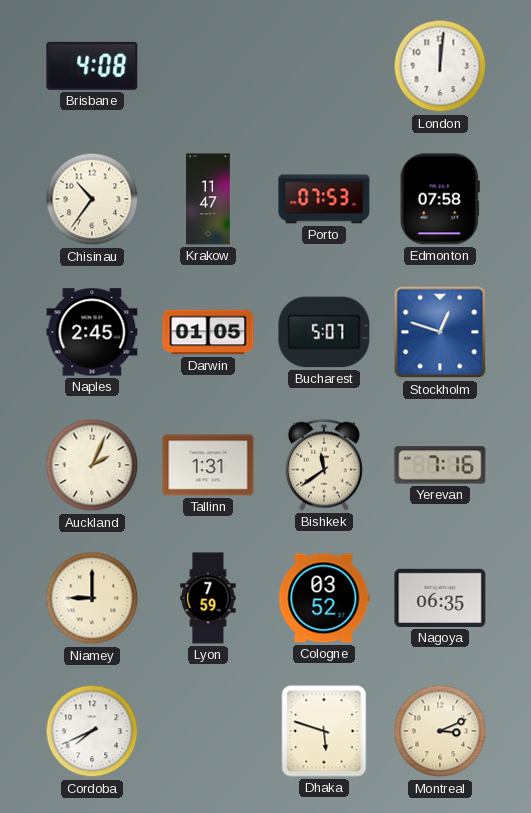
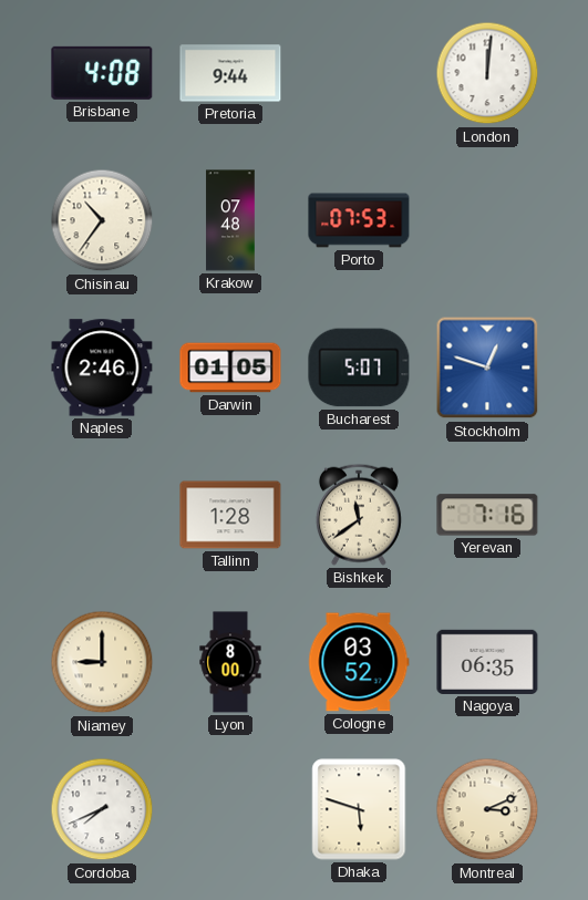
Pretoria: none -> 9:44
Krakow: 11:47 -> 07:48
Edmonton: 07:58 -> none
Naples: 2:45 -> 2:46
Auckland: 2:04 -> none
Tallinn: 1:31 -> 1:28
Lyon: 7:59 -> 8:00
